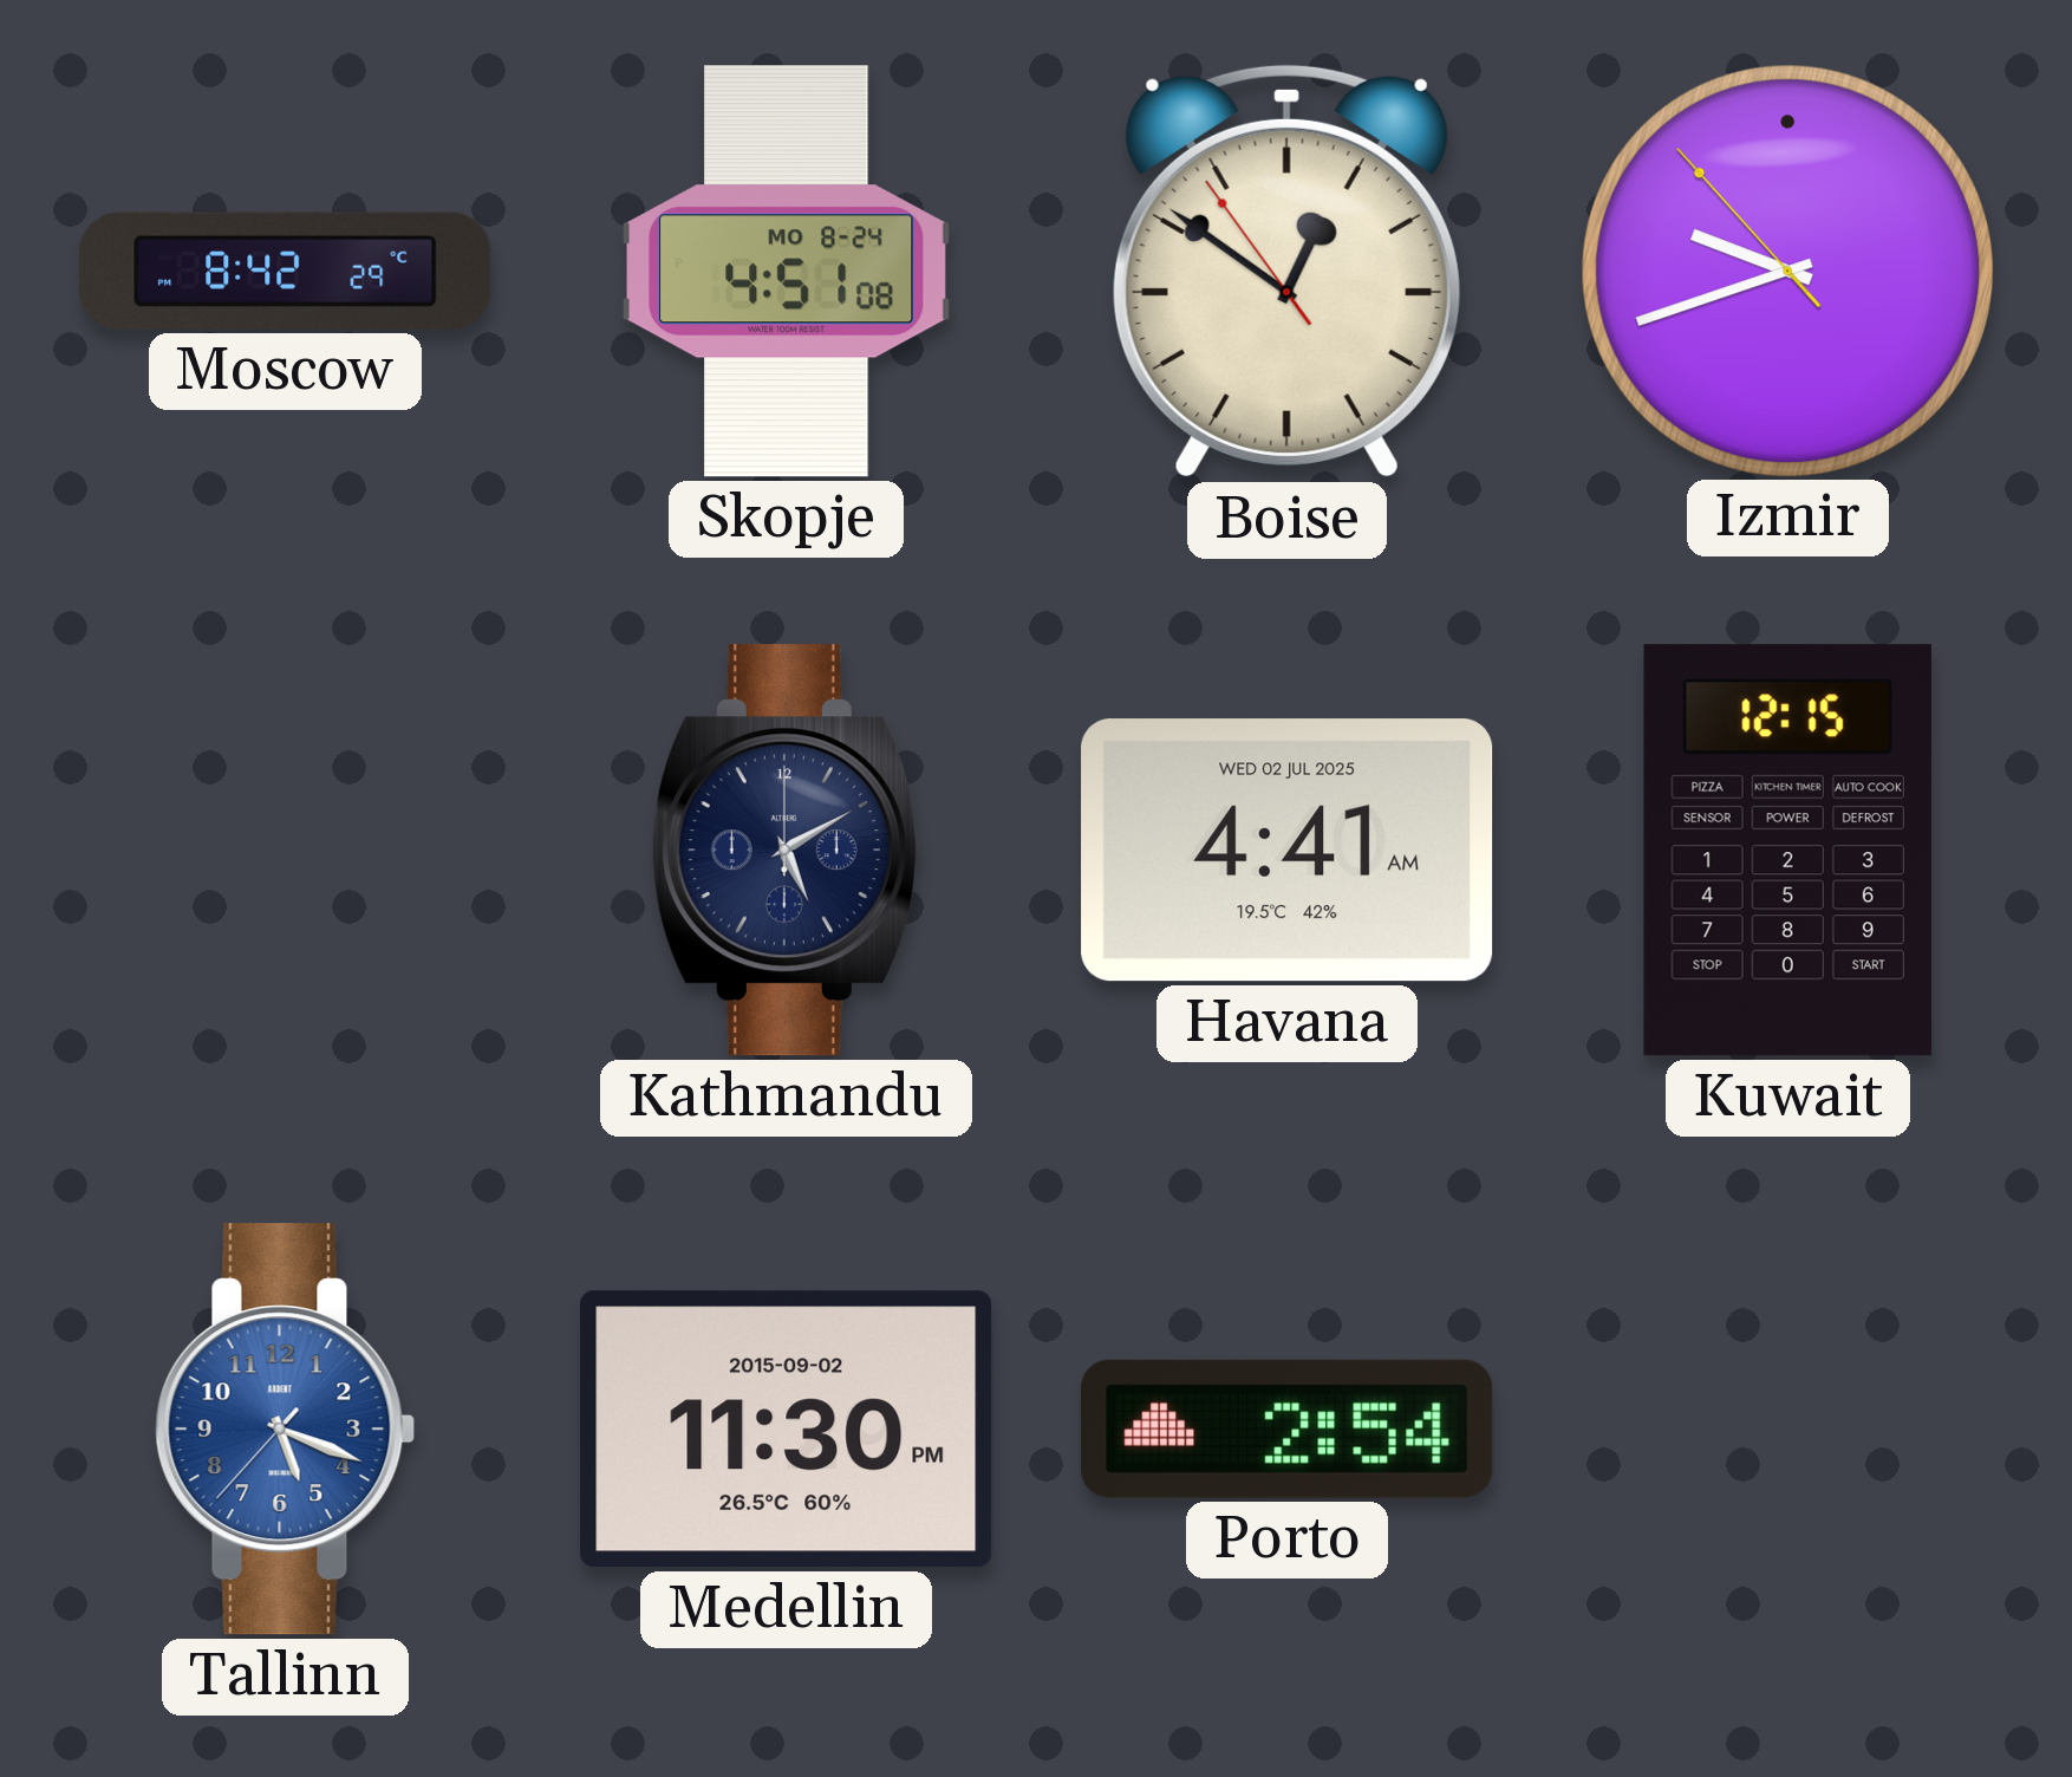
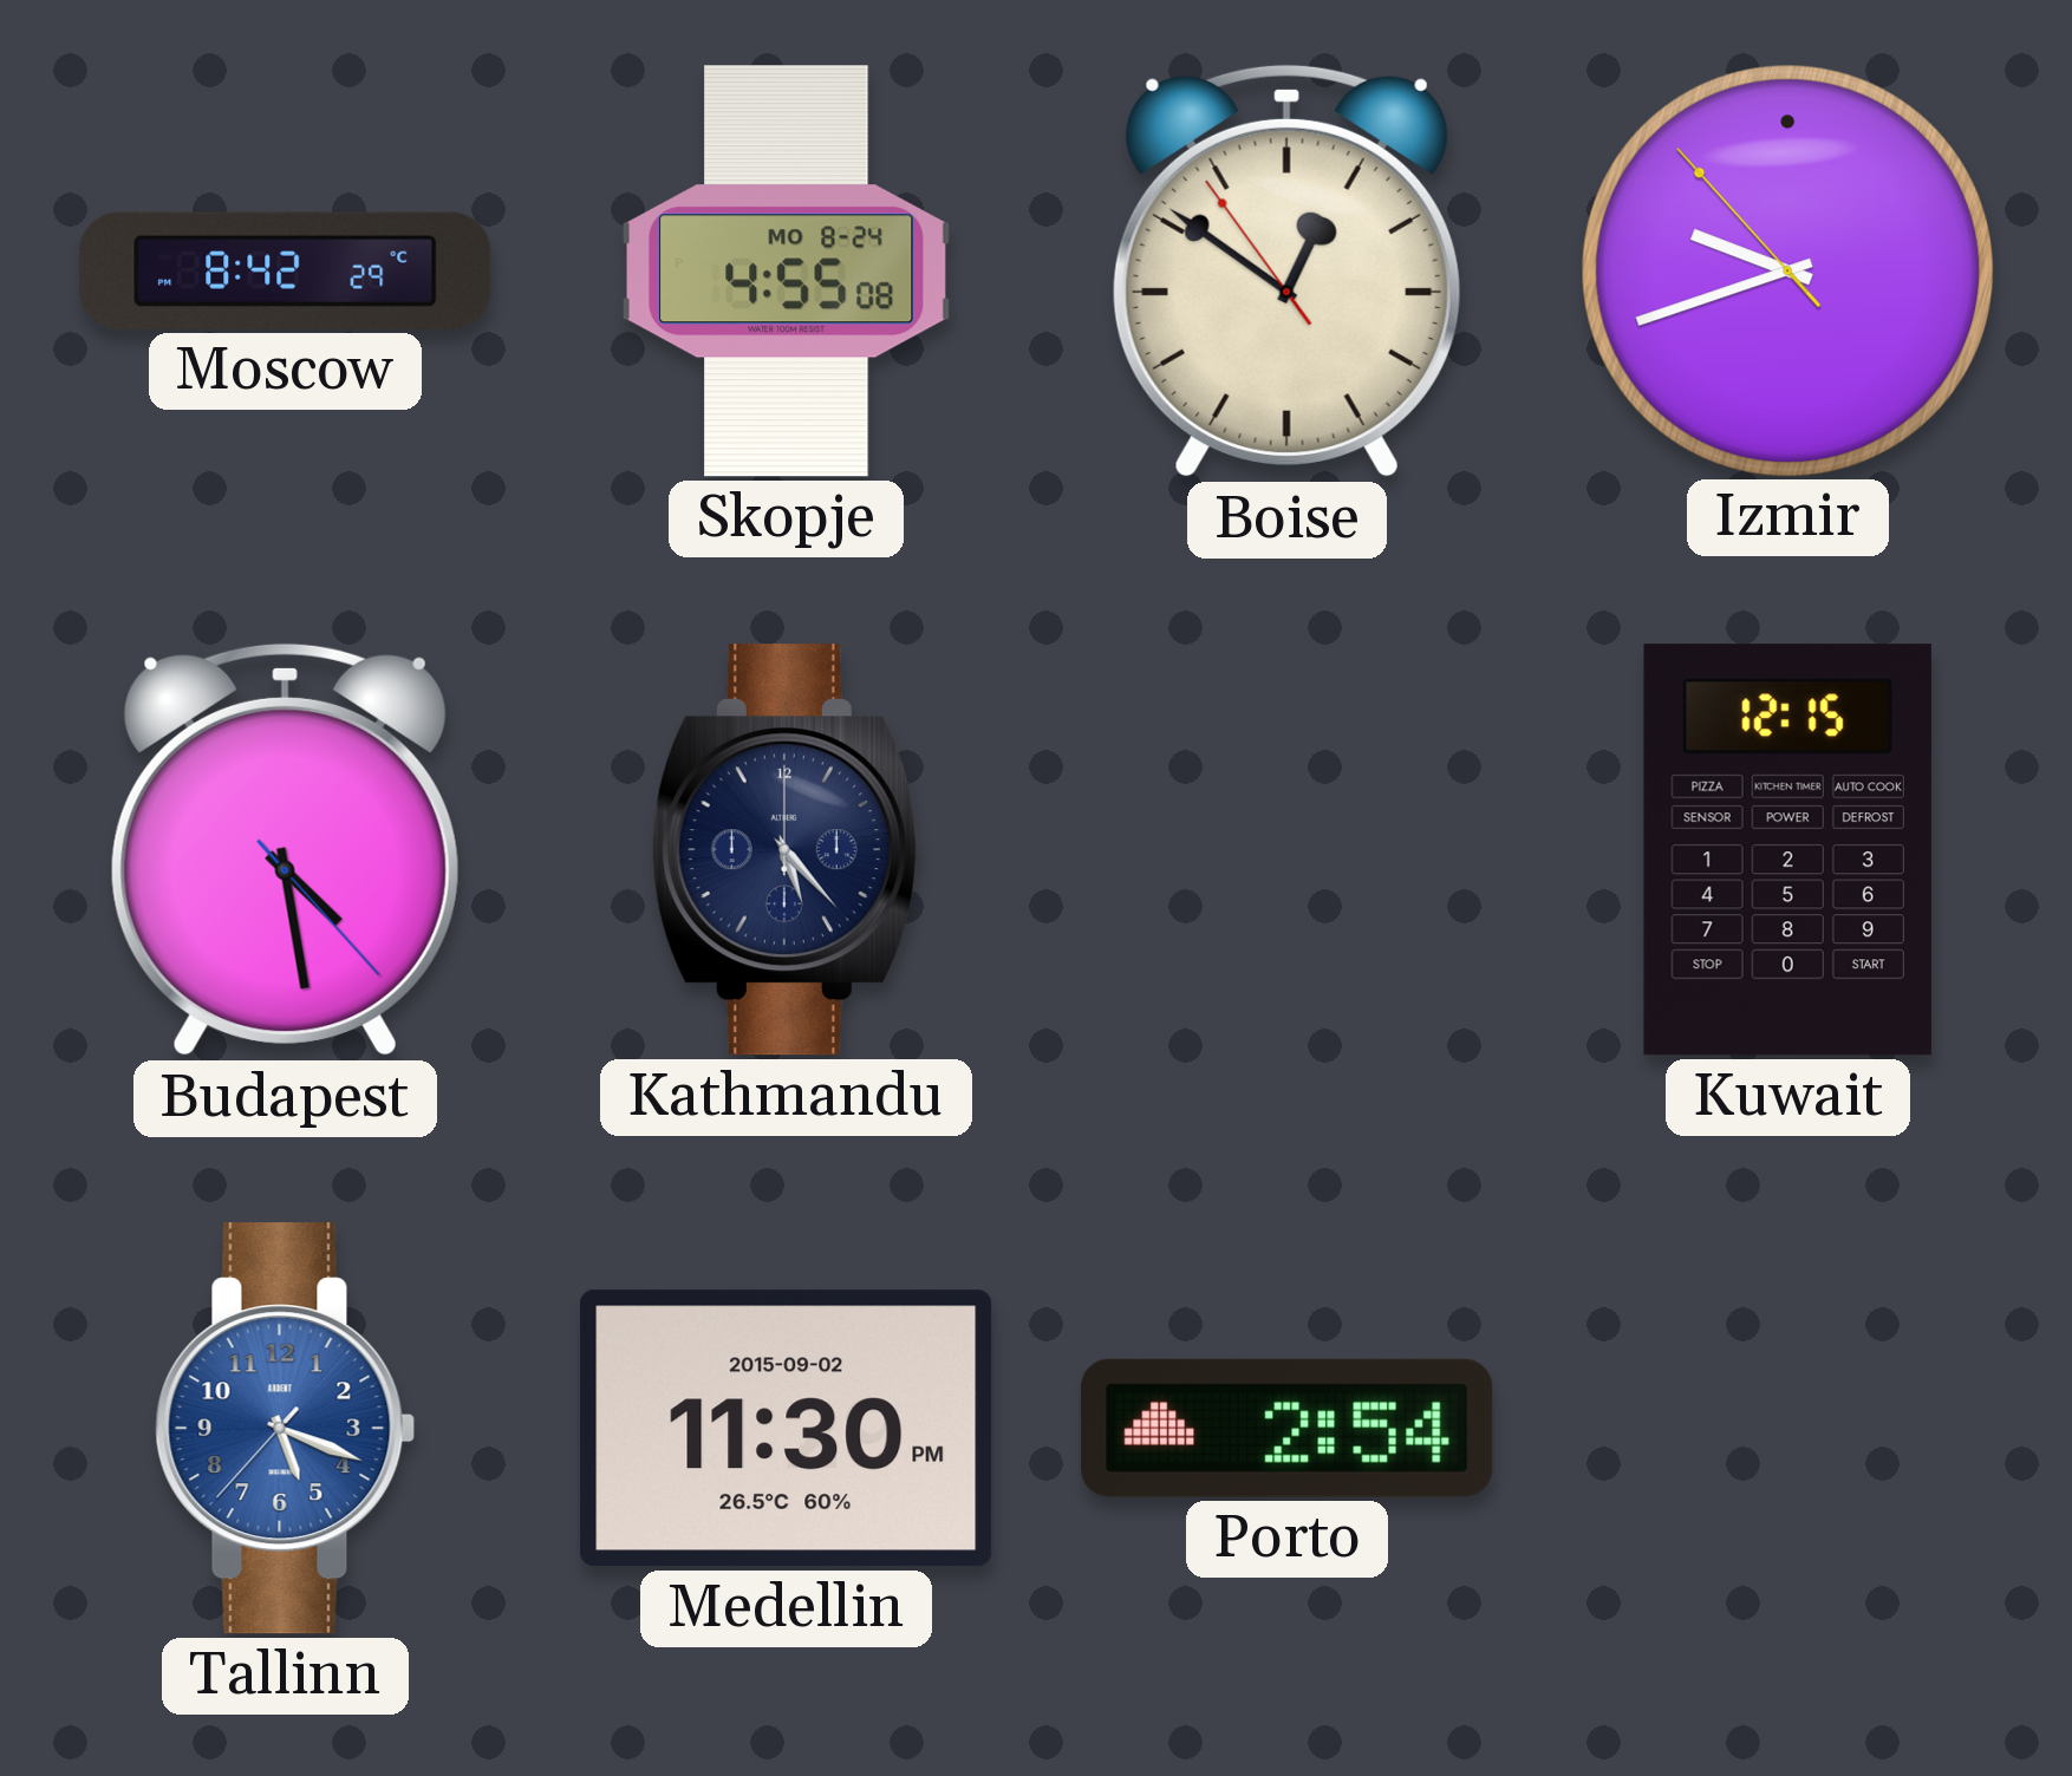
Skopje: 4:51 -> 4:55
Budapest: none -> 4:28
Kathmandu: 5:10 -> 5:23
Havana: 4:41 -> none
